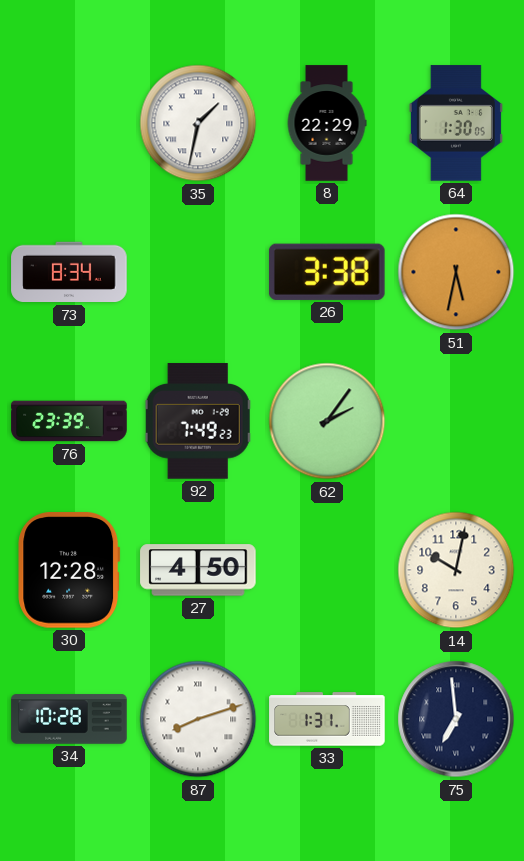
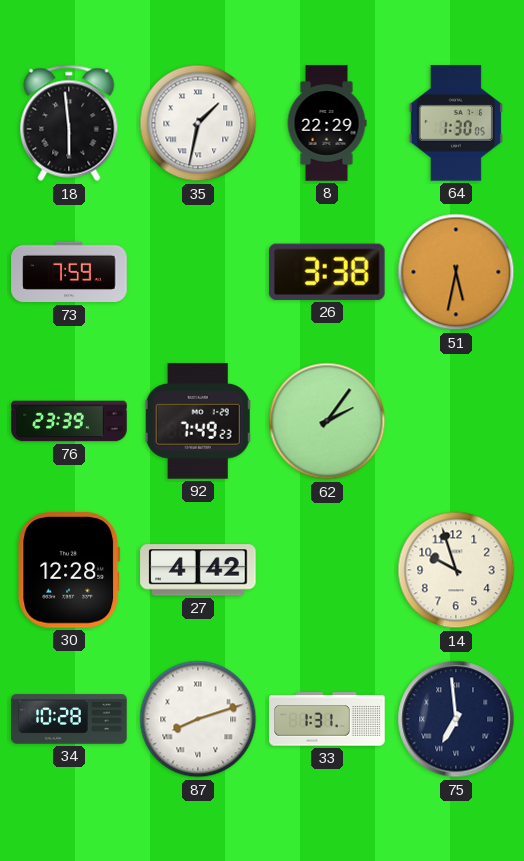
18: none -> 5:59
73: 8:34 -> 7:59
27: 4:50 -> 4:42
14: 10:02 -> 9:57
